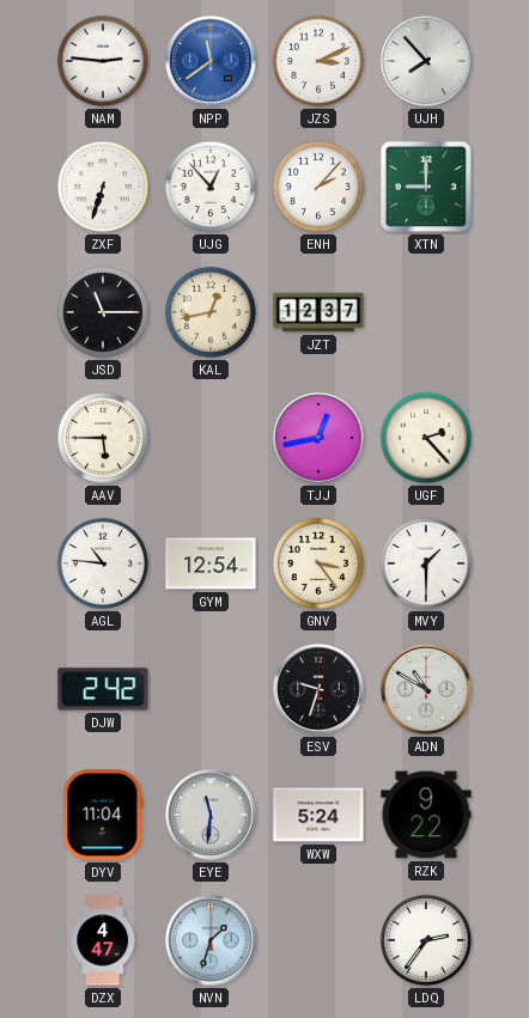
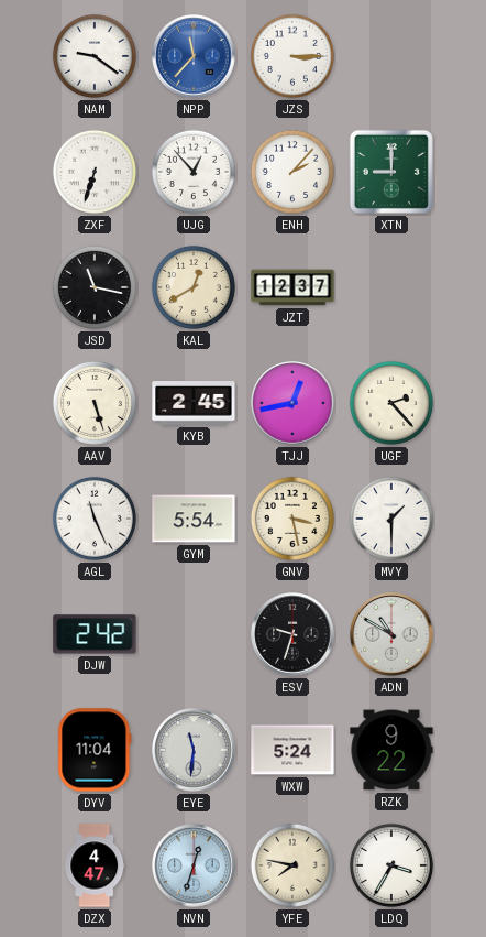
NAM: 2:46 -> 9:21
NPP: 11:39 -> 11:37
JZS: 3:11 -> 3:15
UJH: 7:53 -> none
JSD: 11:15 -> 11:17
KAL: 12:43 -> 12:40
AAV: 5:45 -> 5:27
KYB: none -> 2:45
AGL: 10:46 -> 11:26
GYM: 12:54 -> 5:54
GNV: 3:24 -> 3:28
NVN: 1:33 -> 12:33
YFE: none -> 7:47
LDQ: 2:36 -> 3:35
